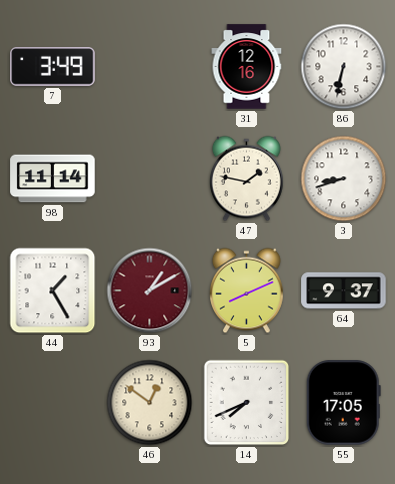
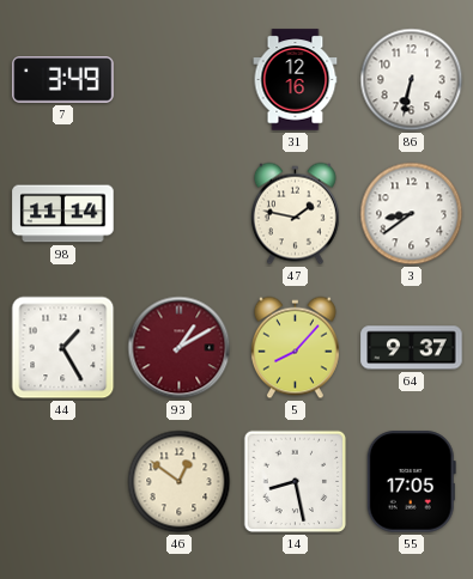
3: 8:42 -> 8:39
5: 8:11 -> 8:07
14: 7:41 -> 8:28
